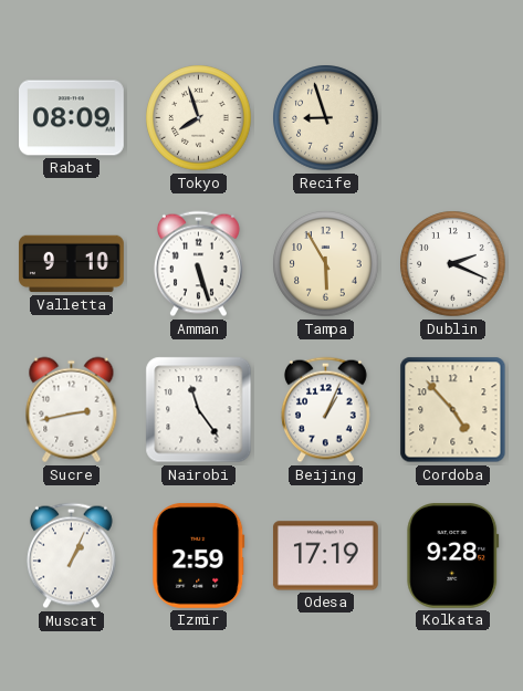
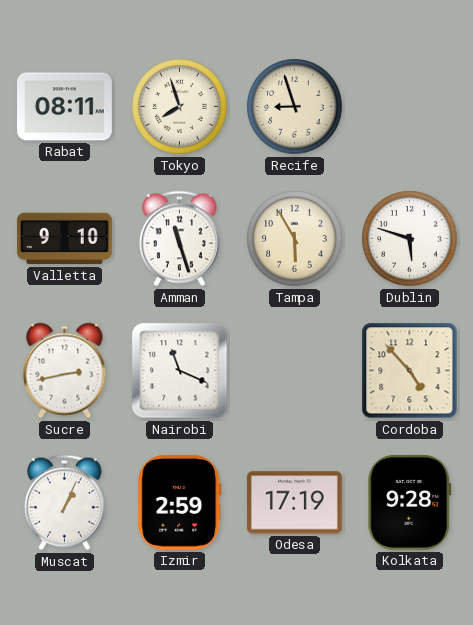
Rabat: 08:09 -> 08:11
Amman: 5:27 -> 11:27
Dublin: 2:19 -> 5:48
Nairobi: 11:24 -> 11:19
Beijing: 1:04 -> none
